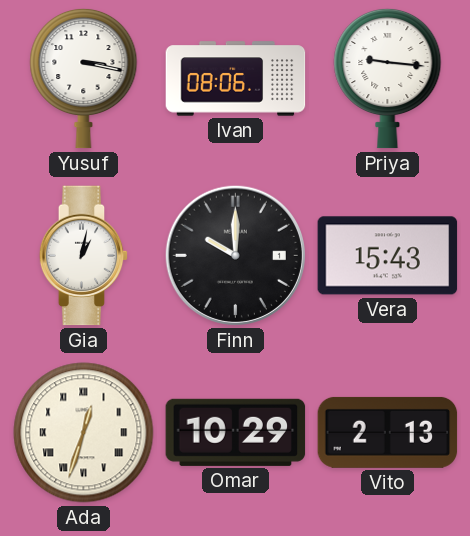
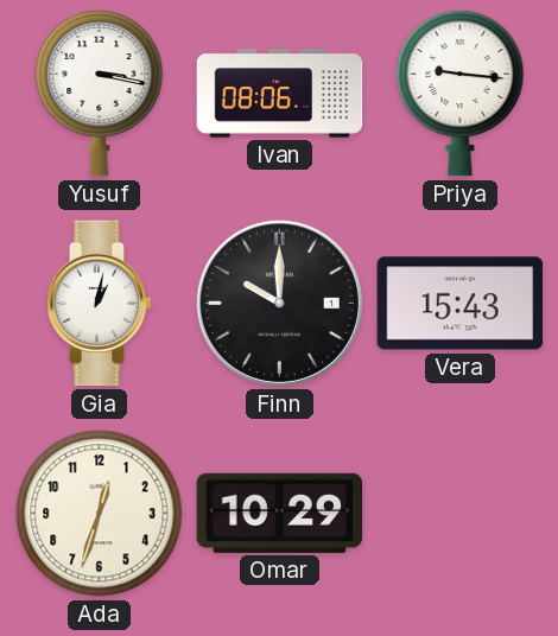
Ada numerals: Roman -> Arabic
Vito: 2:13 -> none
